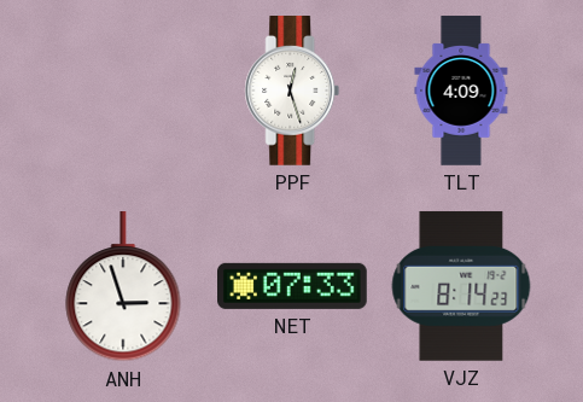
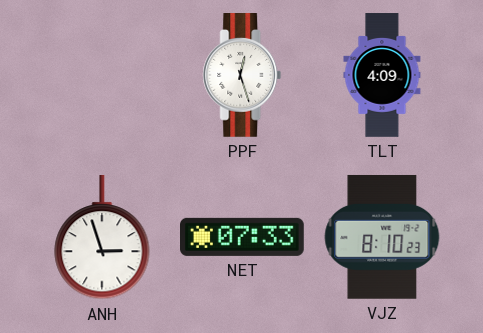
VJZ: 8:14 -> 8:10
